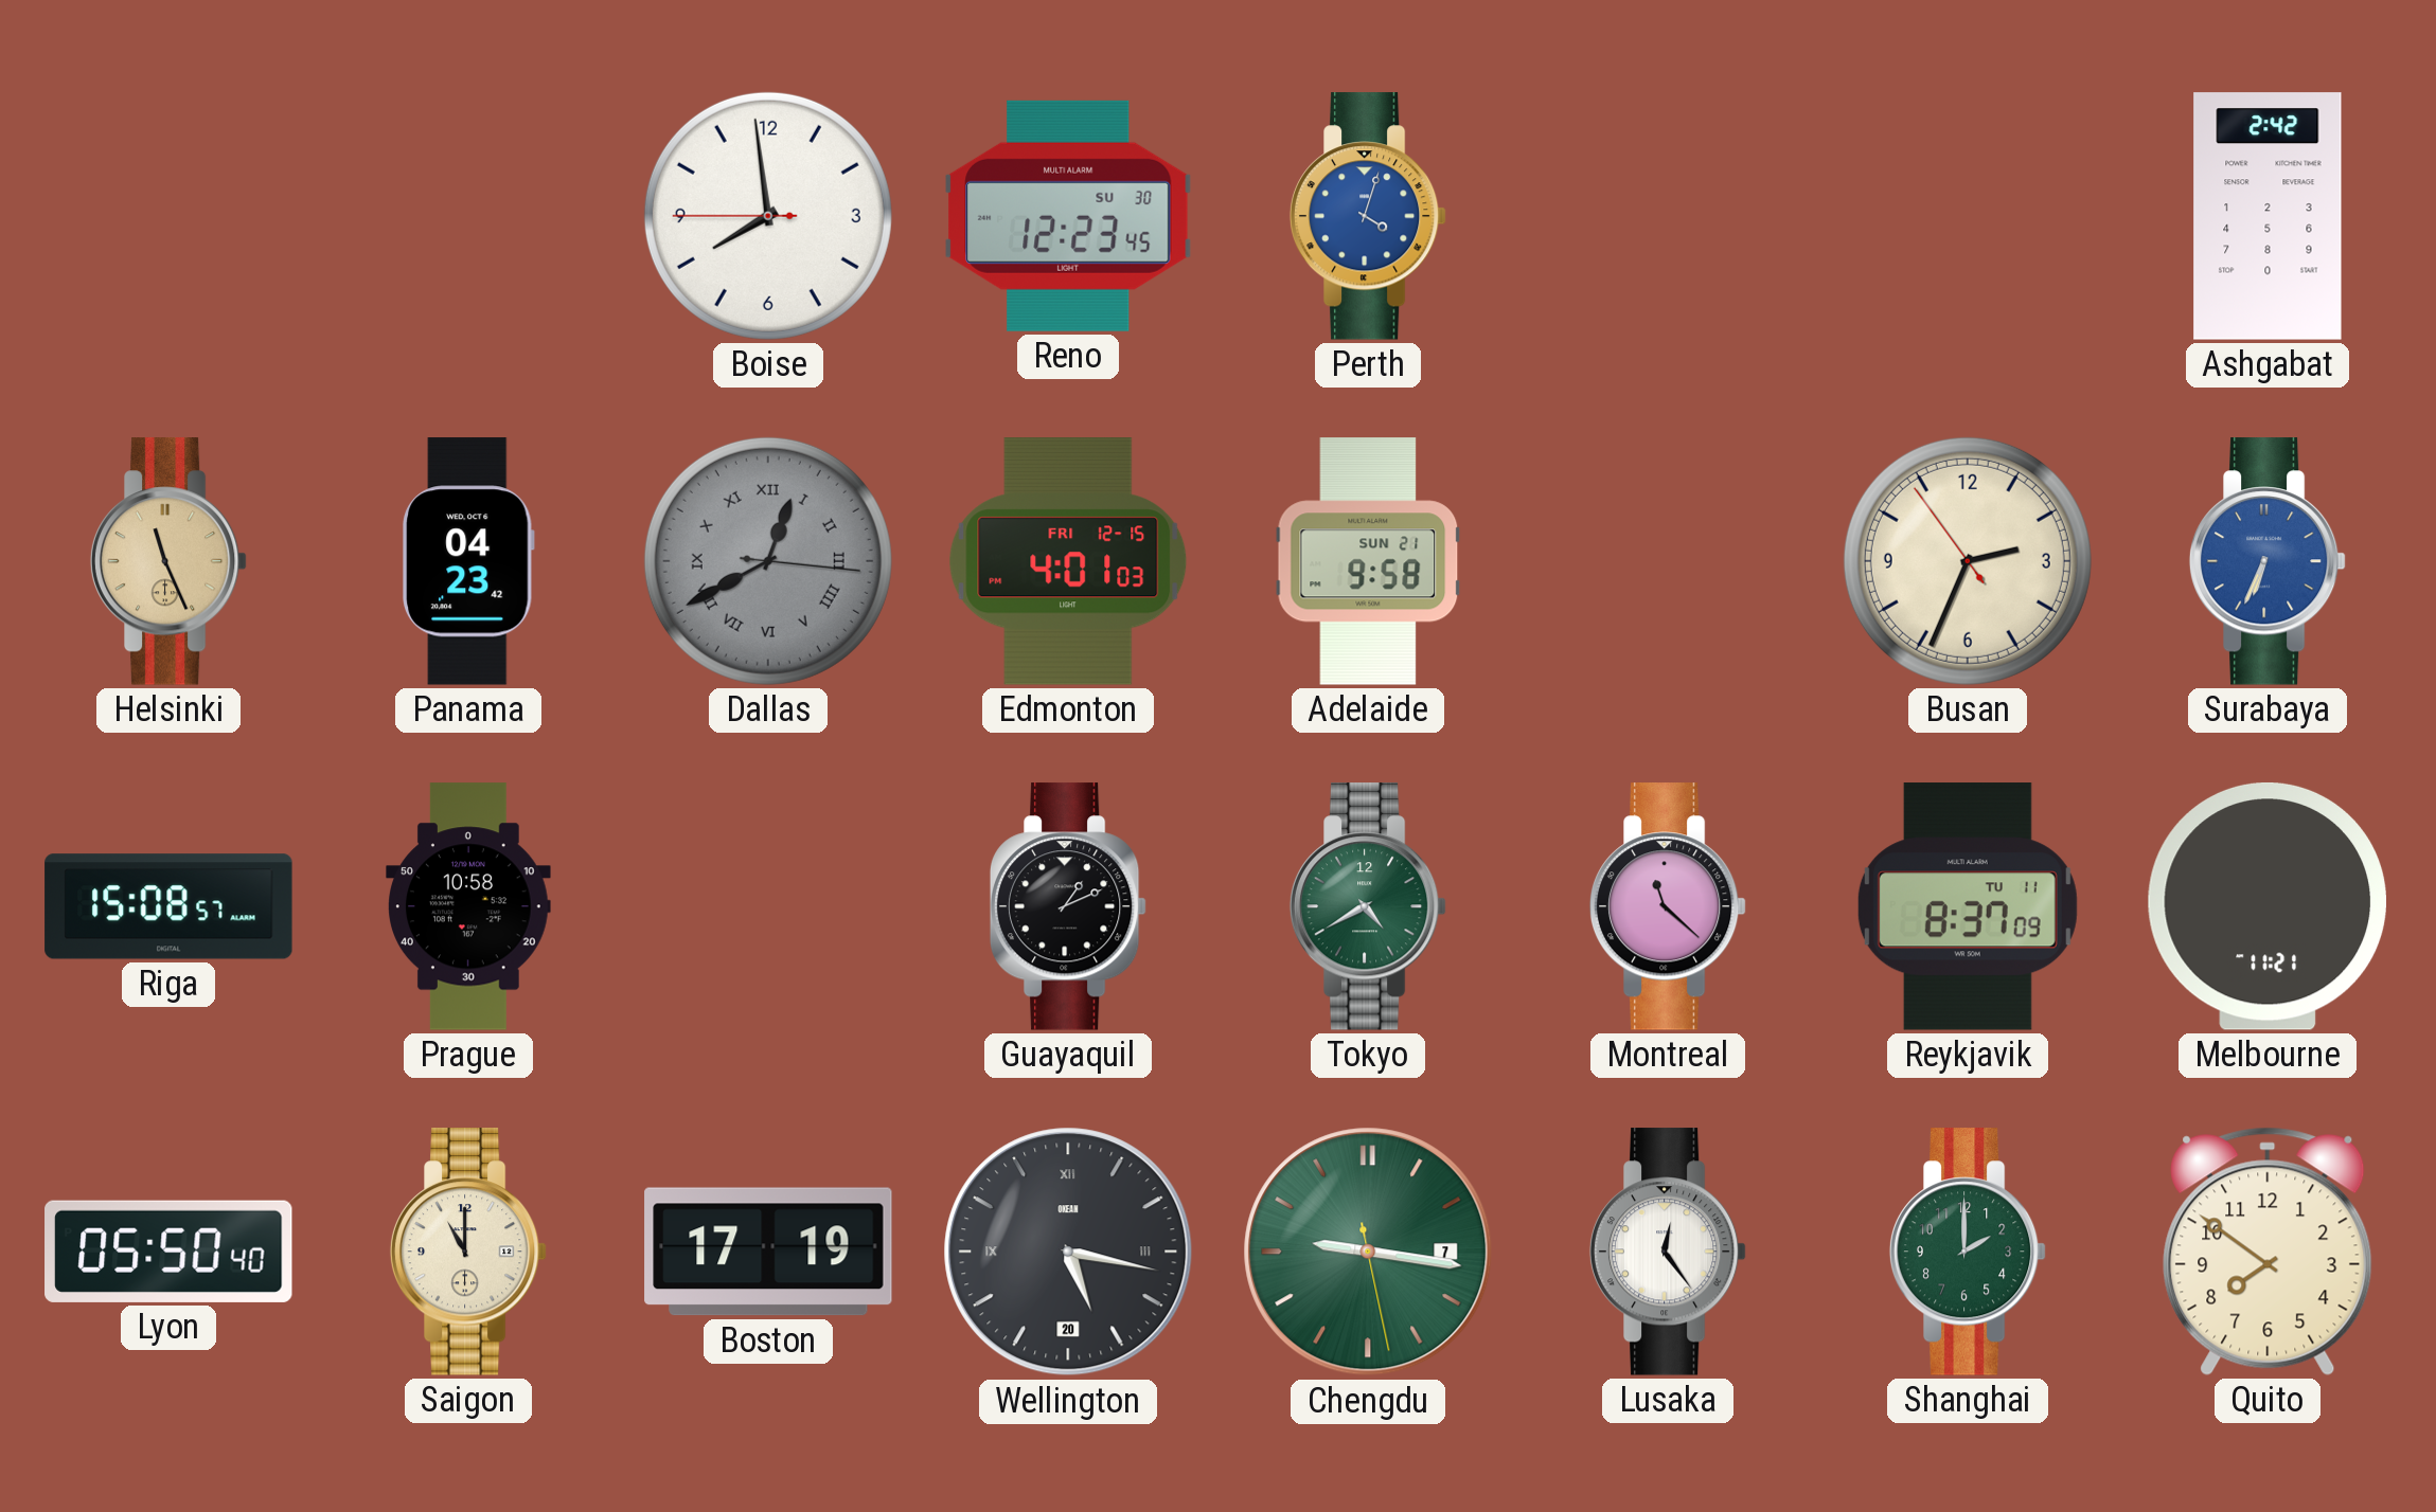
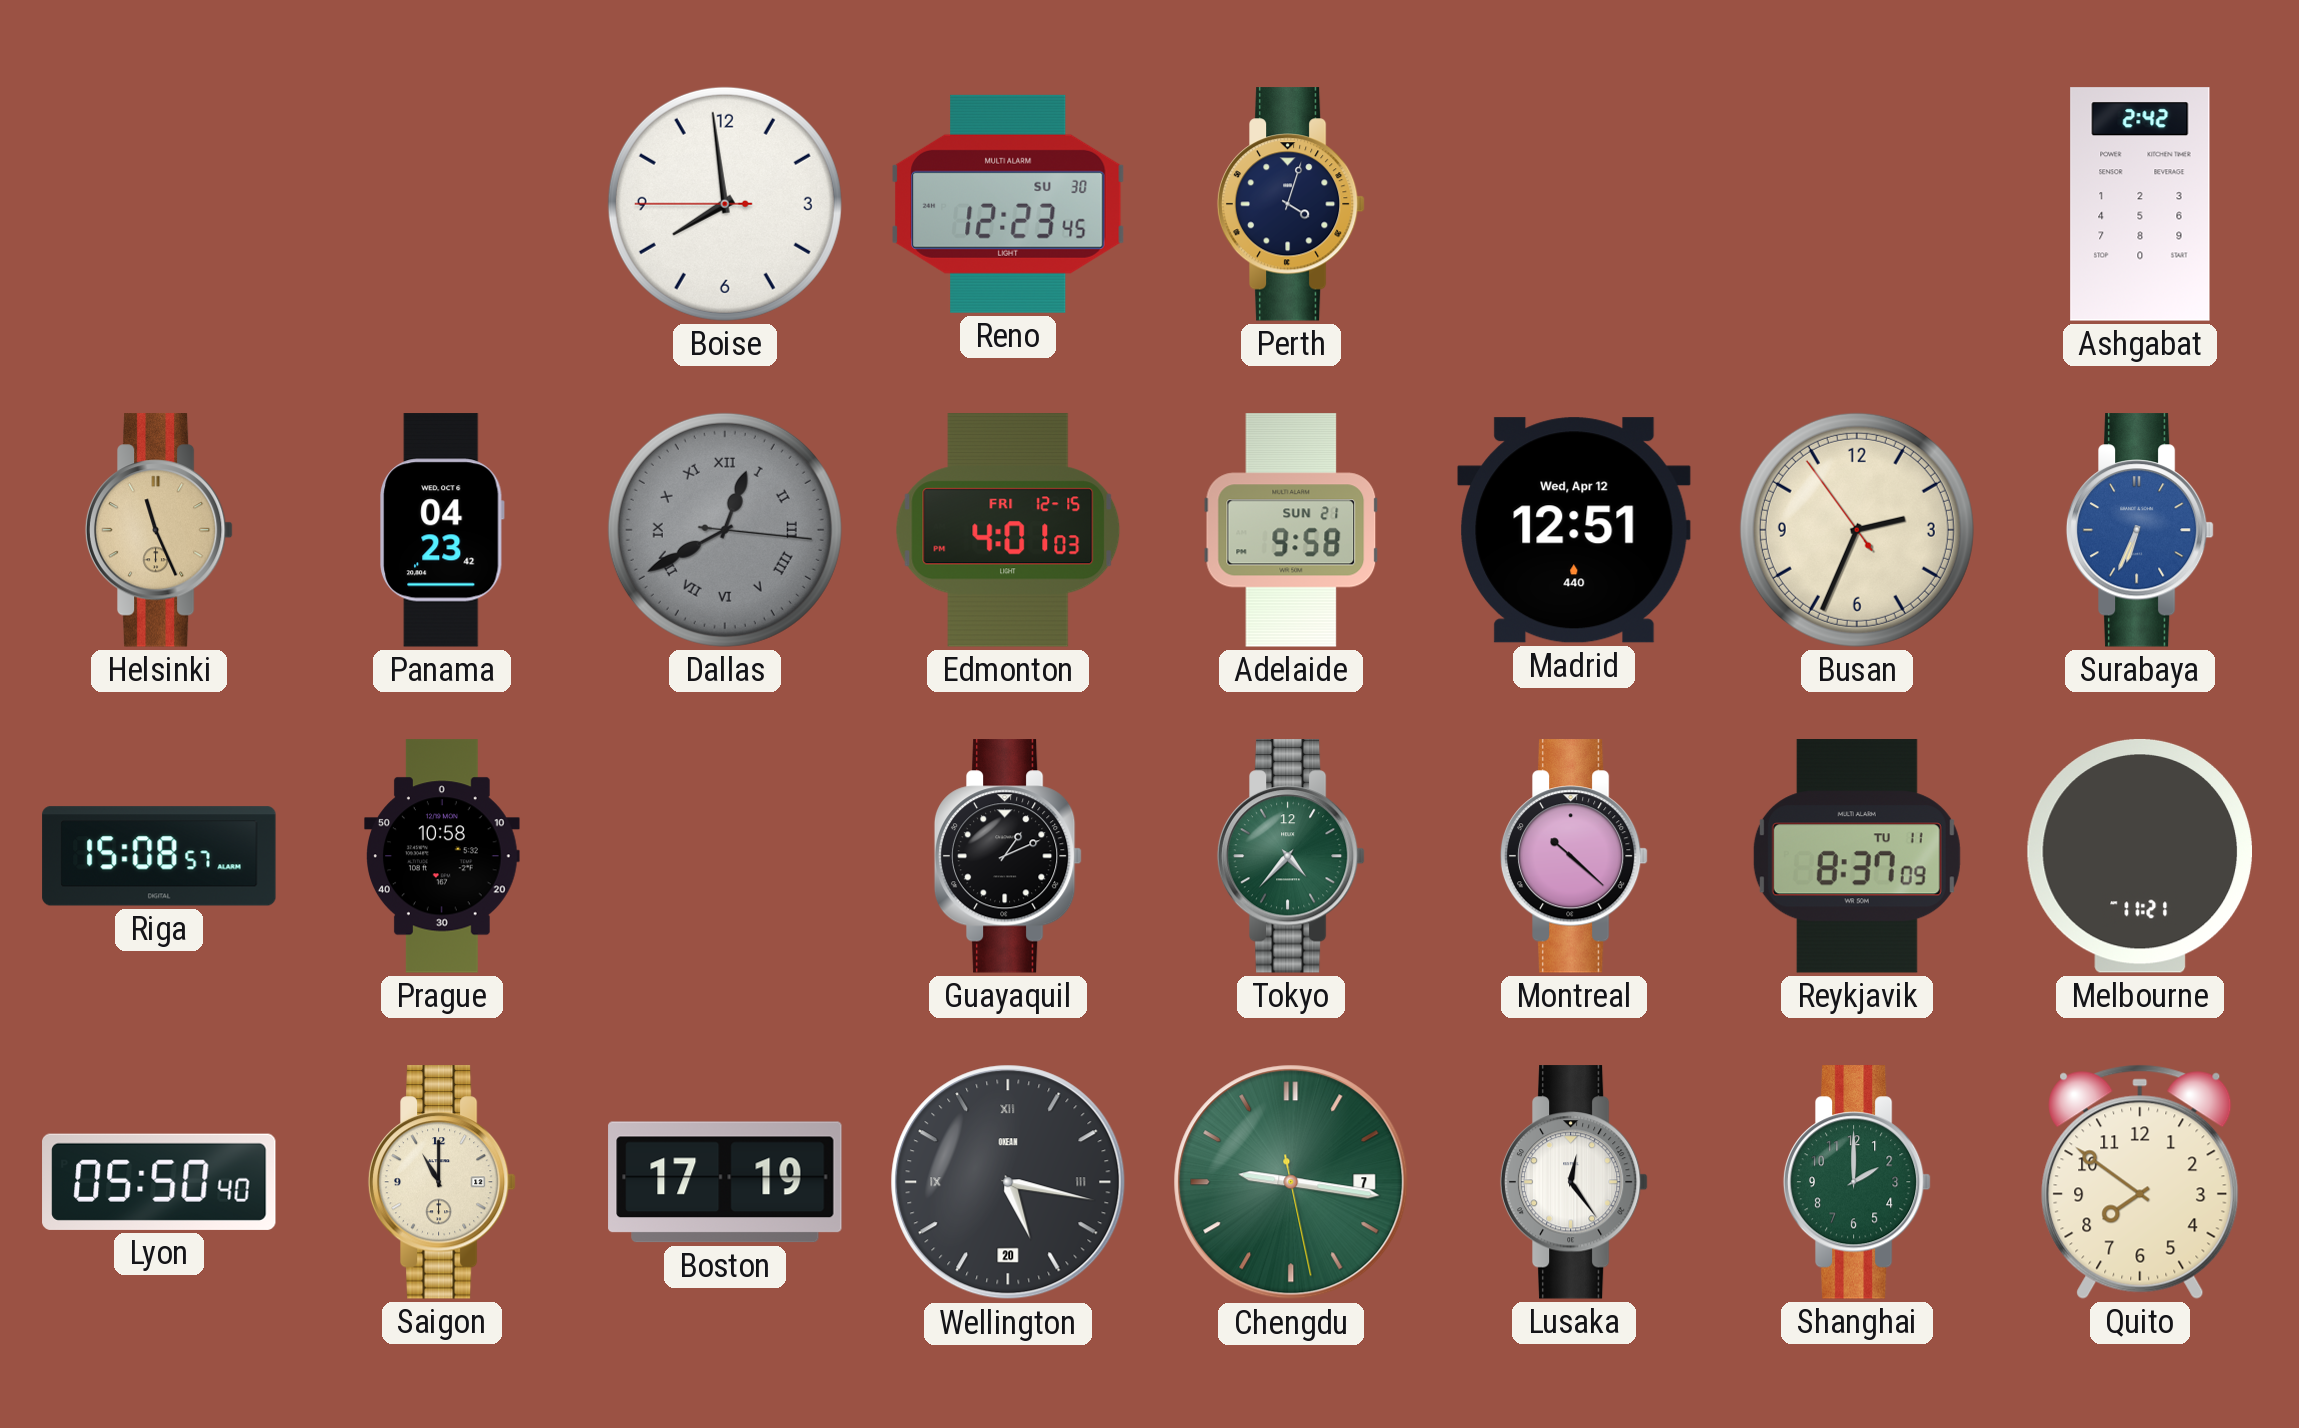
Perth dial: blue -> navy
Madrid: none -> 12:51
Tokyo: 4:40 -> 4:37
Montreal: 11:22 -> 10:22
